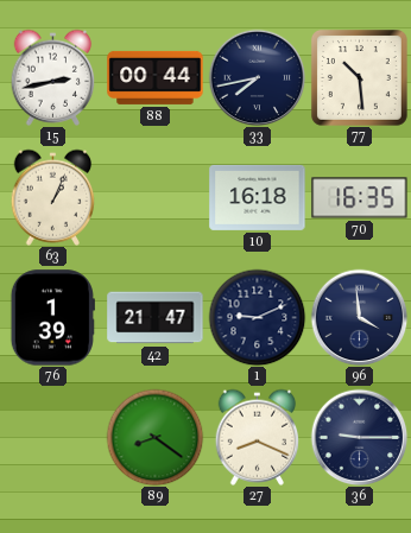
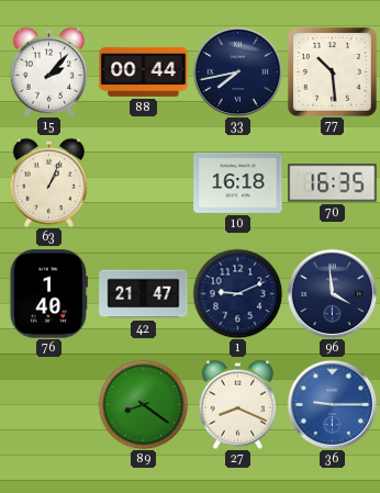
15: 2:43 -> 2:07
76: 1:39 -> 1:40
36 dial: navy -> blue
